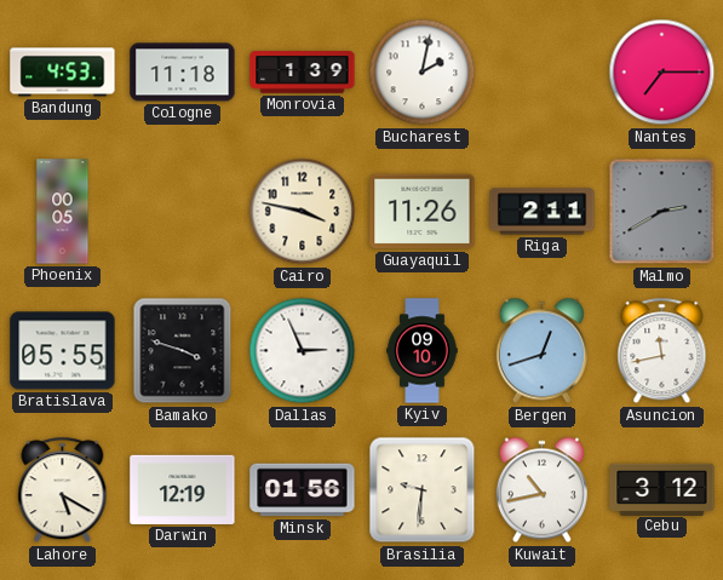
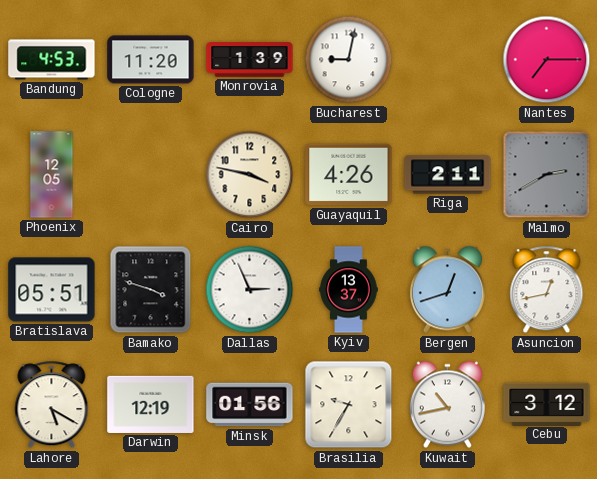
Cologne: 11:18 -> 11:20
Bucharest: 2:02 -> 9:02
Phoenix: 00:05 -> 12:05
Guayaquil: 11:26 -> 4:26
Bratislava: 05:55 -> 05:51
Kyiv: 09:10 -> 13:37
Asuncion: 11:43 -> 12:43
Brasilia: 9:31 -> 9:35
